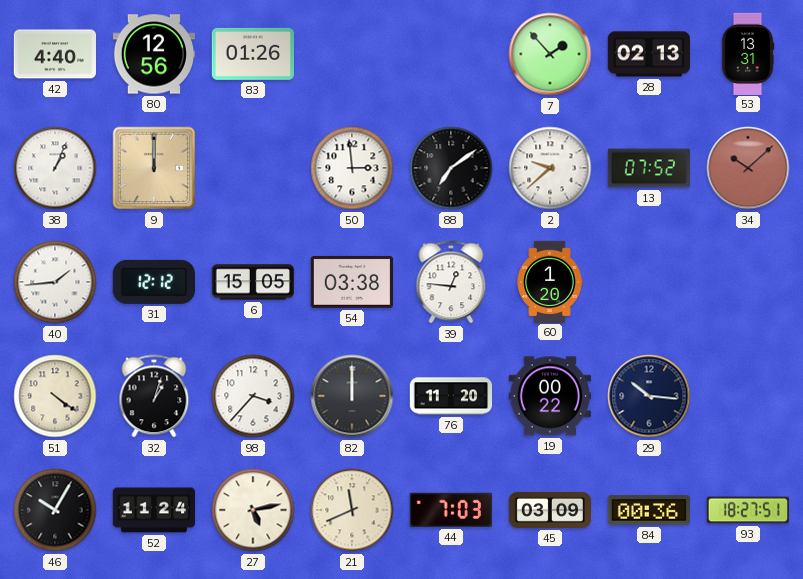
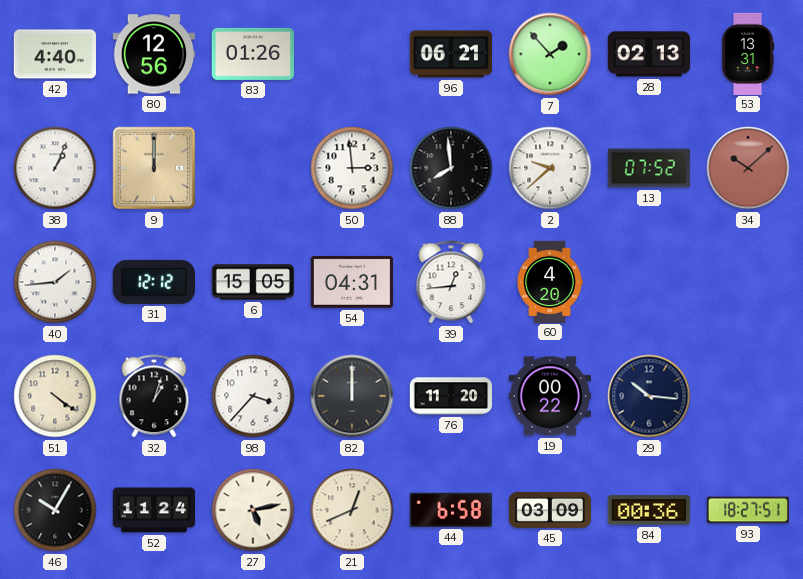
96: none -> 06:21
88: 7:09 -> 7:59
54: 03:38 -> 04:31
39: 12:46 -> 12:44
60: 1:20 -> 4:20
21: 11:41 -> 12:41
44: 7:03 -> 6:58
